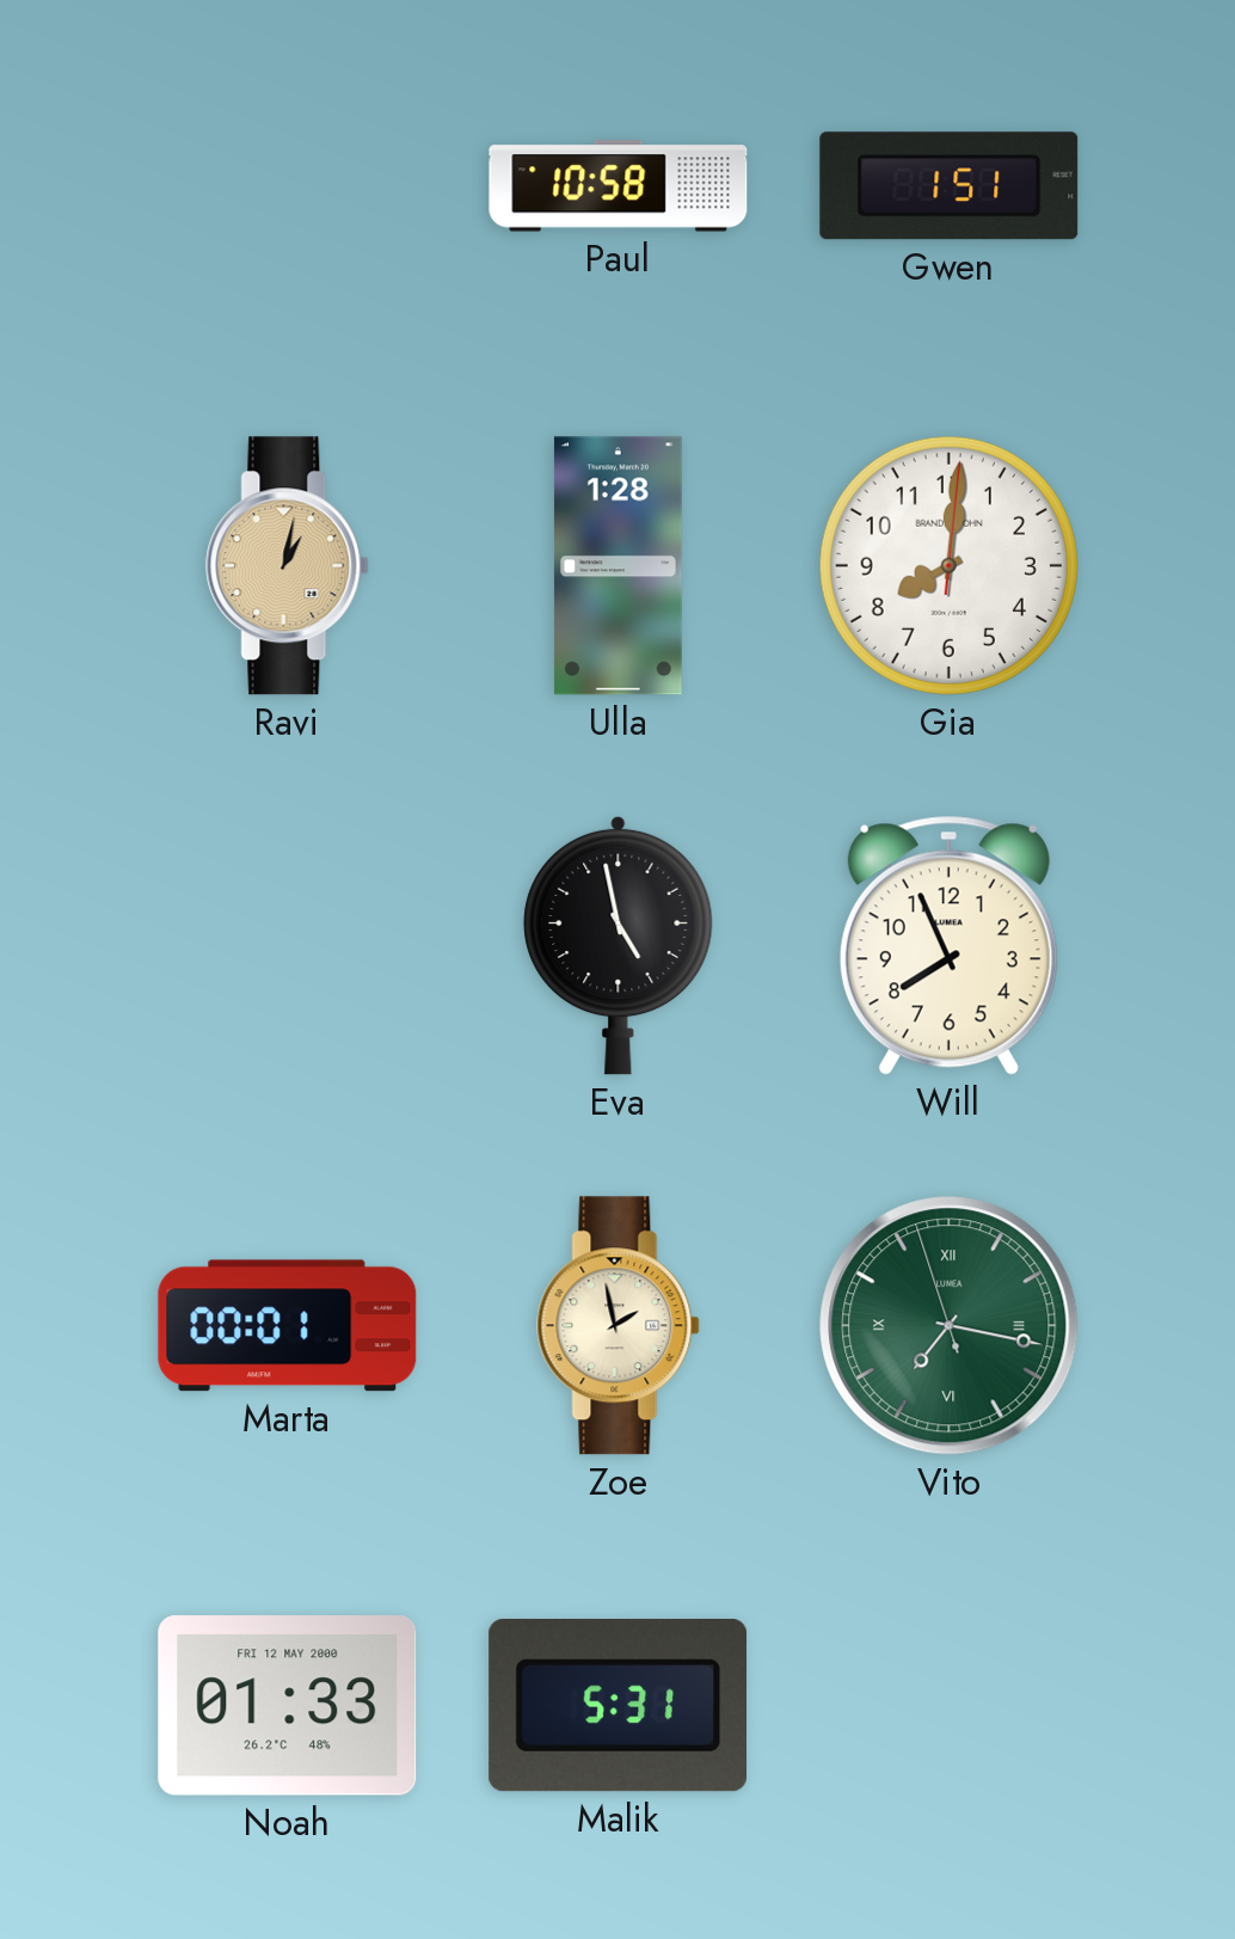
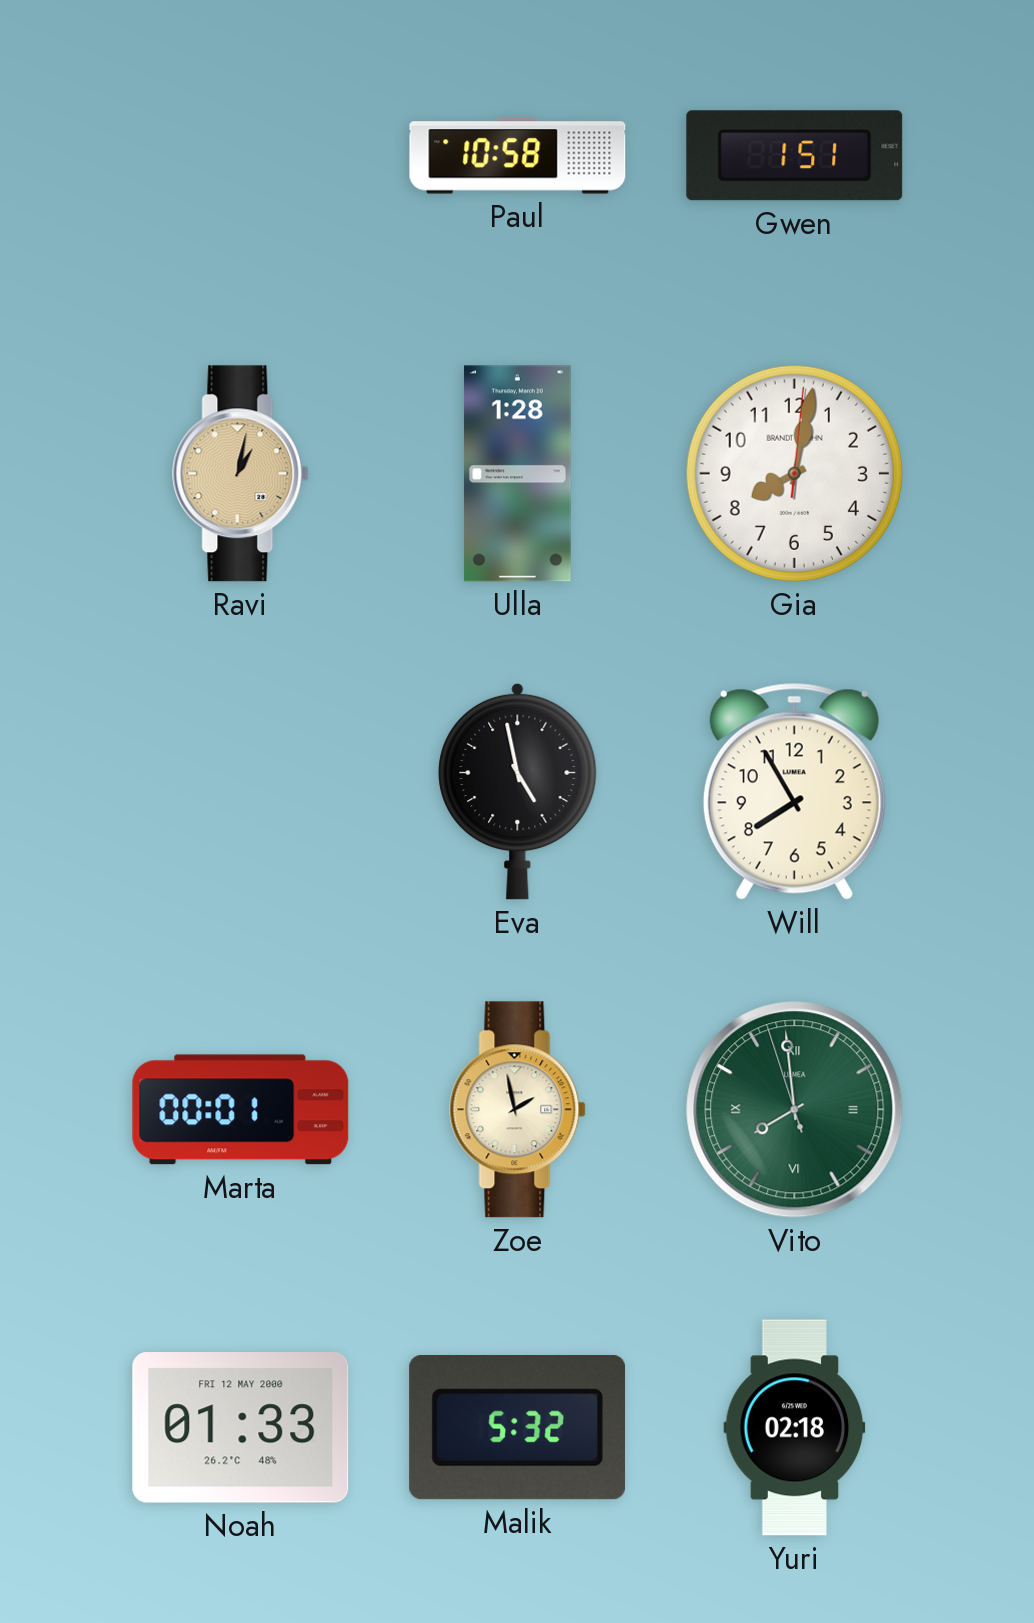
Gia: 8:01 -> 8:02
Will: 7:56 -> 7:55
Vito: 7:16 -> 7:58
Malik: 5:31 -> 5:32
Yuri: none -> 02:18
